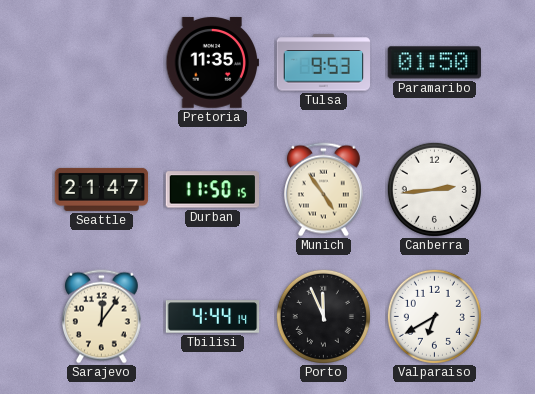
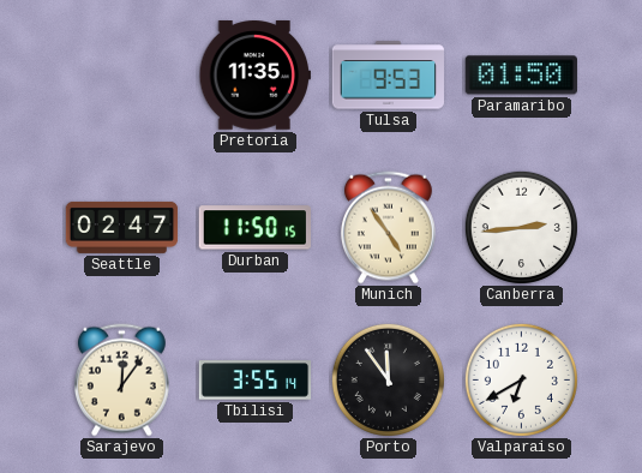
Seattle: 21:47 -> 02:47
Tbilisi: 4:44 -> 3:55
Porto: 11:56 -> 11:54
